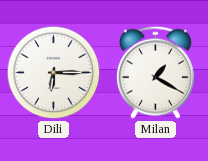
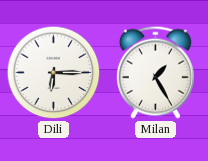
Milan: 1:20 -> 1:25
